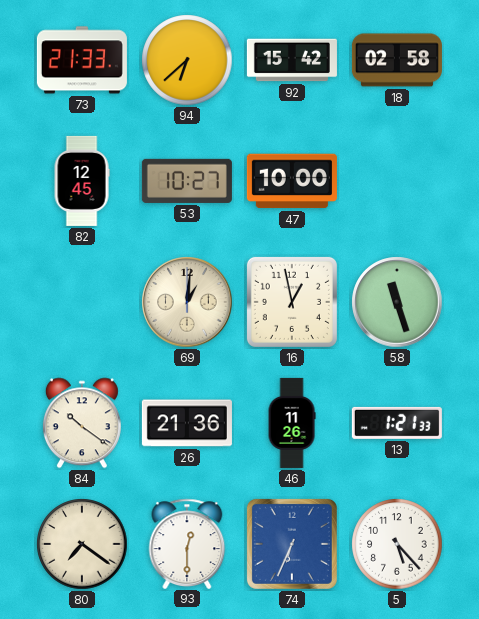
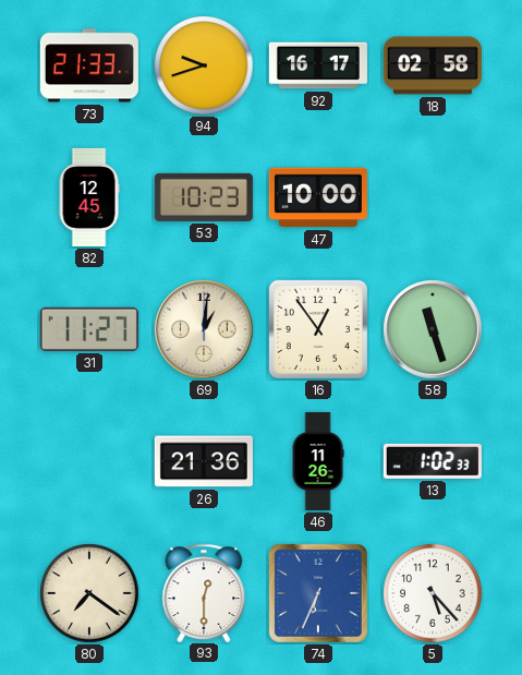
94: 6:38 -> 9:42
92: 15:42 -> 16:17
53: 10:27 -> 10:23
31: none -> 11:27
16: 12:58 -> 12:54
84: 10:21 -> none
13: 1:21 -> 1:02
